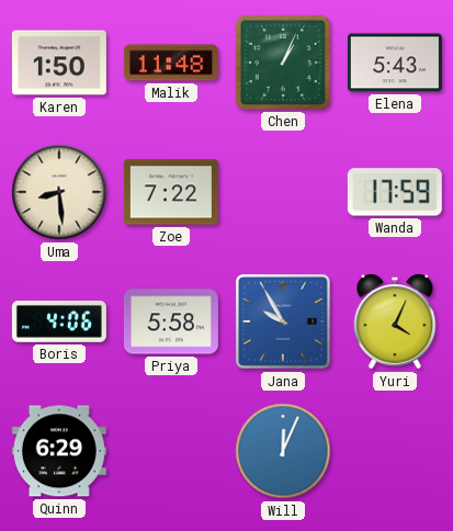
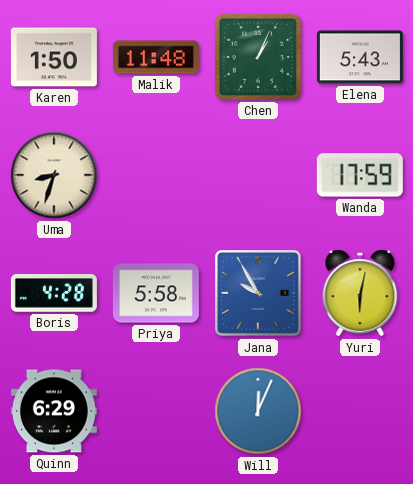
Uma: 8:29 -> 8:33
Zoe: 7:22 -> none
Boris: 4:06 -> 4:28
Yuri: 4:04 -> 6:02
